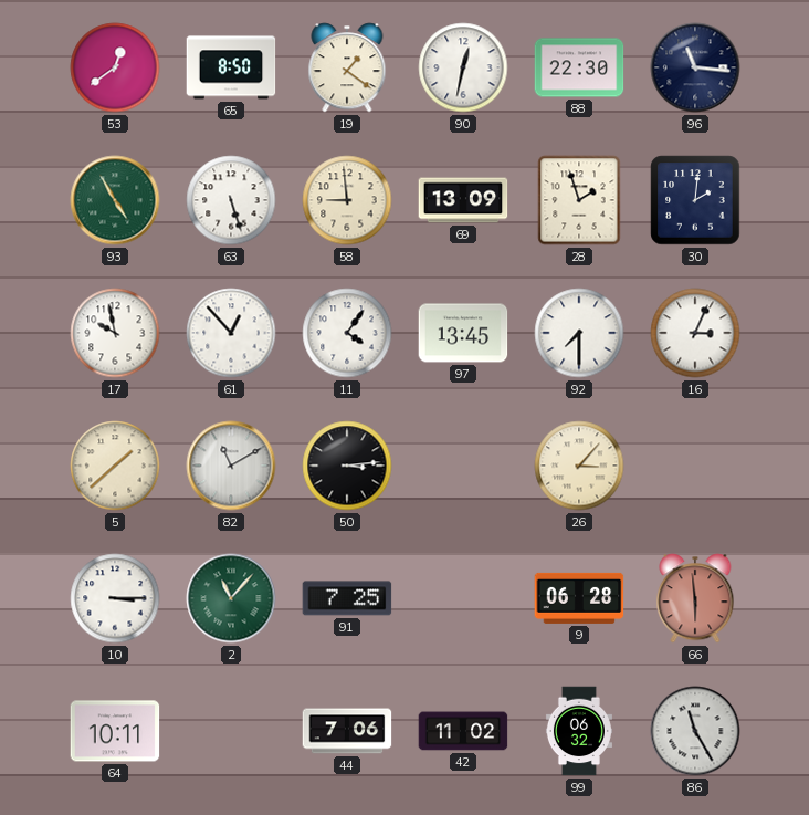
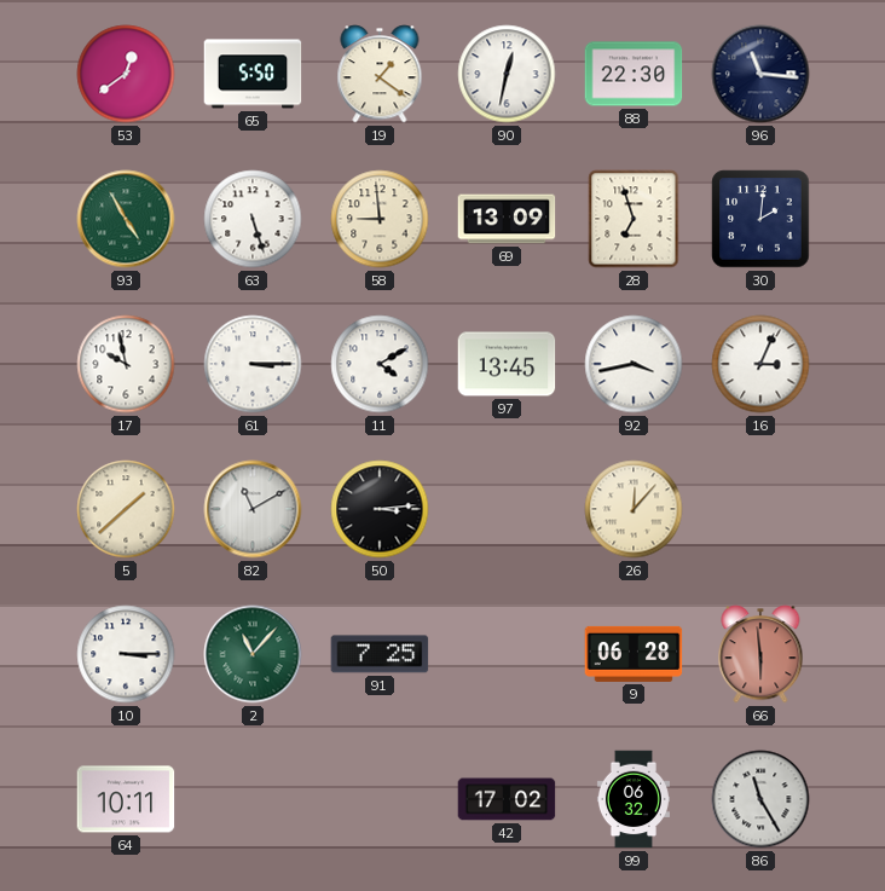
65: 8:50 -> 5:50
28: 1:57 -> 6:57
61: 12:53 -> 3:15
11: 4:06 -> 4:10
92: 7:30 -> 3:43
26: 3:07 -> 12:07
44: 7:06 -> none
42: 11:02 -> 17:02
